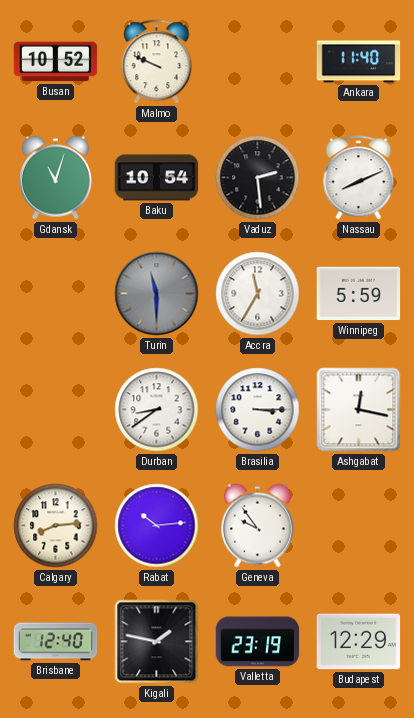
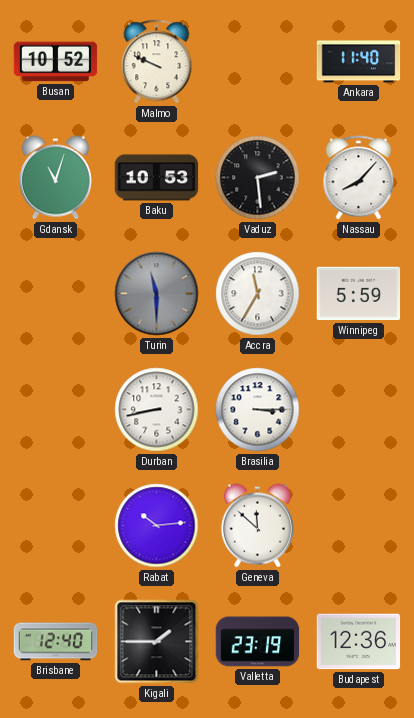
Baku: 10:54 -> 10:53
Nassau: 8:11 -> 8:07
Durban: 8:39 -> 8:43
Ashgabat: 12:17 -> none
Calgary: 8:14 -> none
Geneva: 9:54 -> 11:52
Kigali: 1:47 -> 1:45
Budapest: 12:29 -> 12:36
